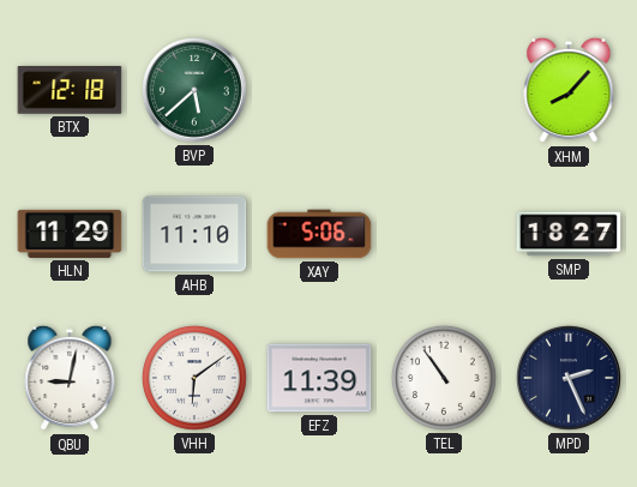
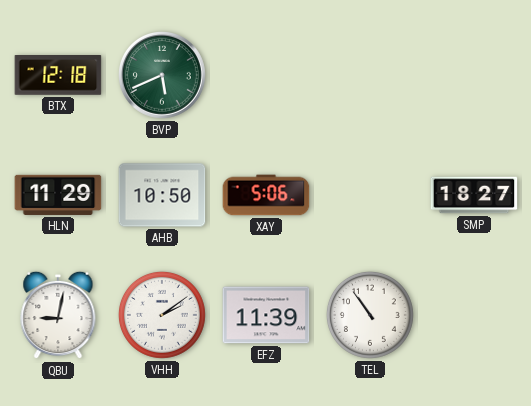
BVP: 5:38 -> 5:41
XHM: 8:07 -> none
AHB: 11:10 -> 10:50
VHH: 6:09 -> 2:09
MPD: 2:26 -> none
